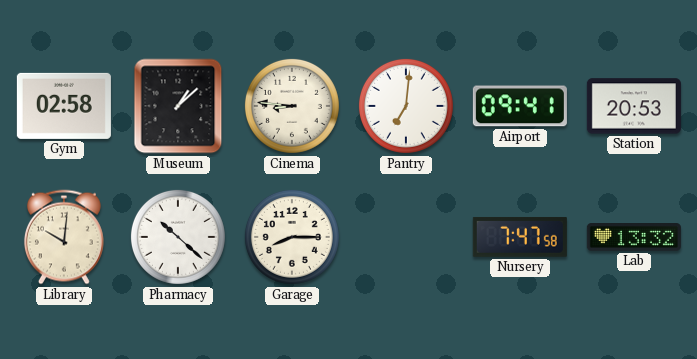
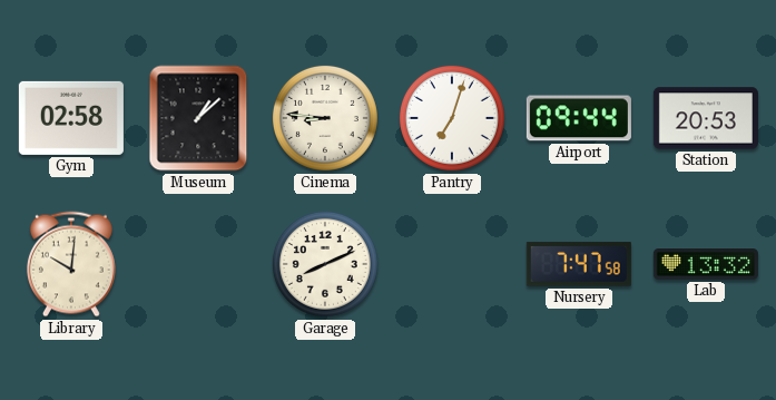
Pantry: 7:01 -> 7:03
Airport: 09:41 -> 09:44
Pharmacy: 10:22 -> none
Garage: 8:15 -> 8:11
